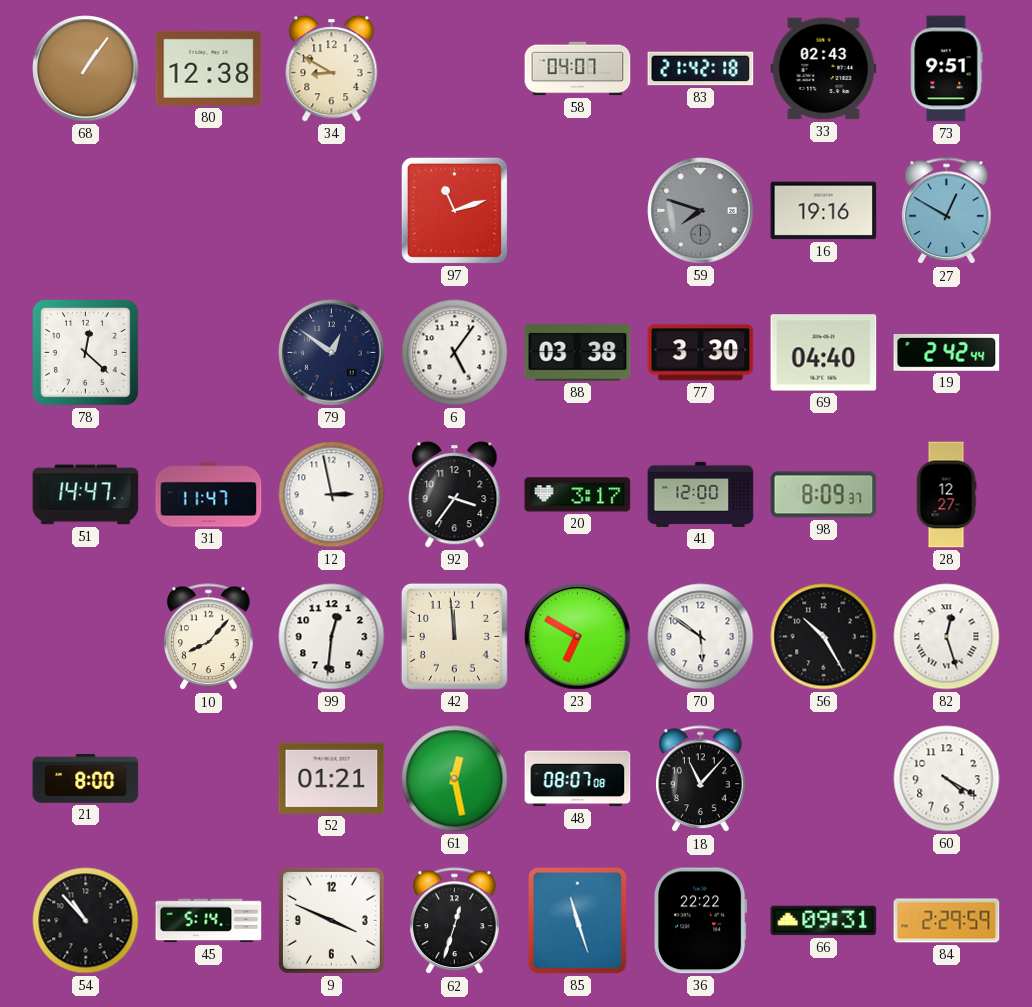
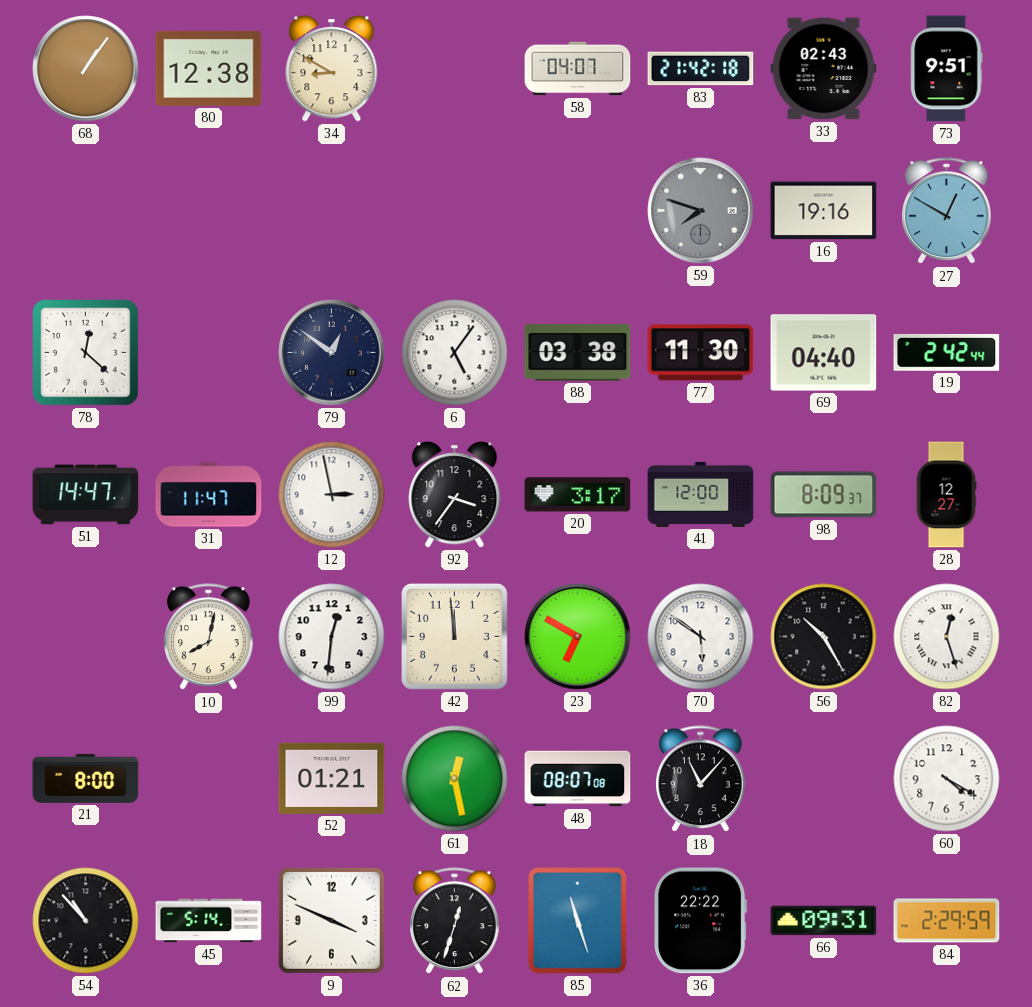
97: 11:12 -> none
77: 3:30 -> 11:30
10: 8:07 -> 8:02
